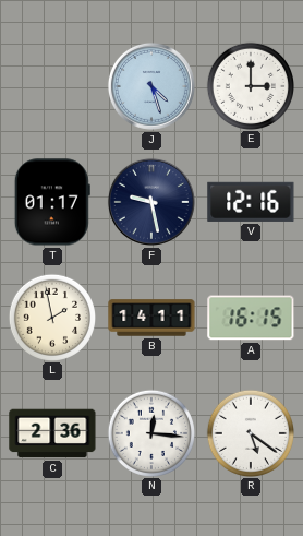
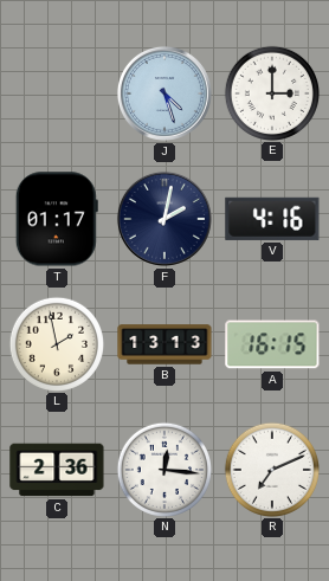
F: 9:28 -> 2:02
V: 12:16 -> 4:16
B: 14:11 -> 13:13
R: 5:21 -> 7:11
